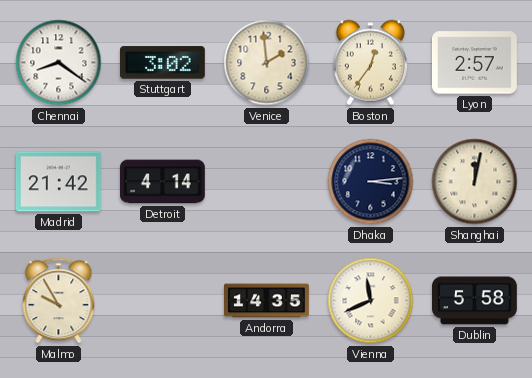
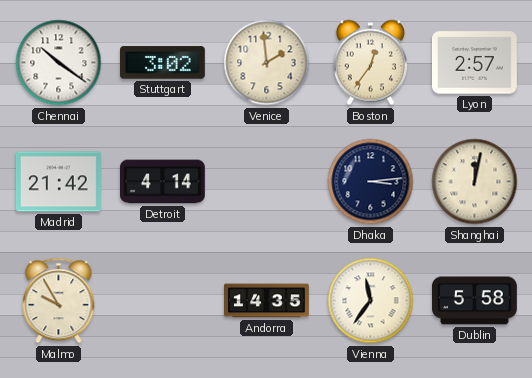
Chennai: 8:21 -> 10:21
Vienna: 11:41 -> 11:36
